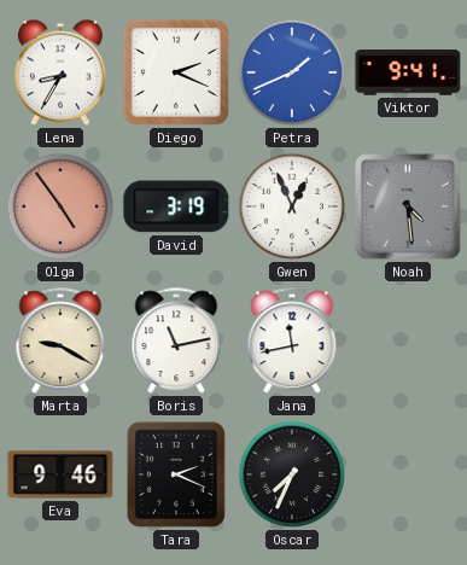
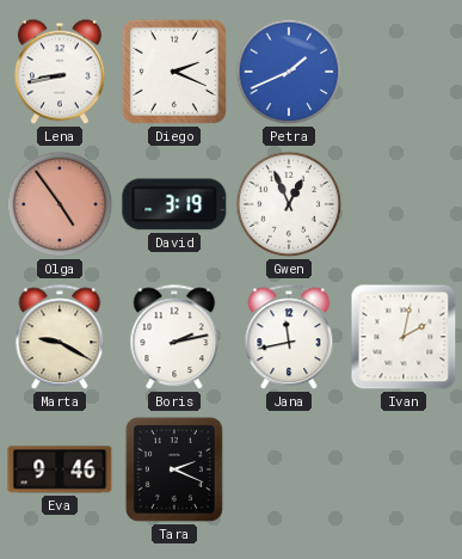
Lena: 8:35 -> 8:43
Viktor: 9:41 -> none
Noah: 4:29 -> none
Boris: 11:13 -> 2:13
Ivan: none -> 2:02
Oscar: 7:34 -> none
